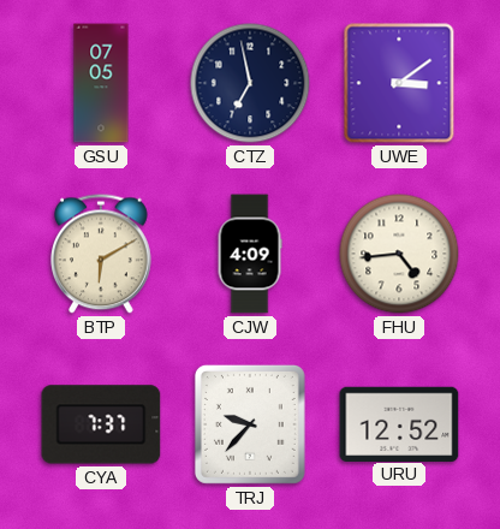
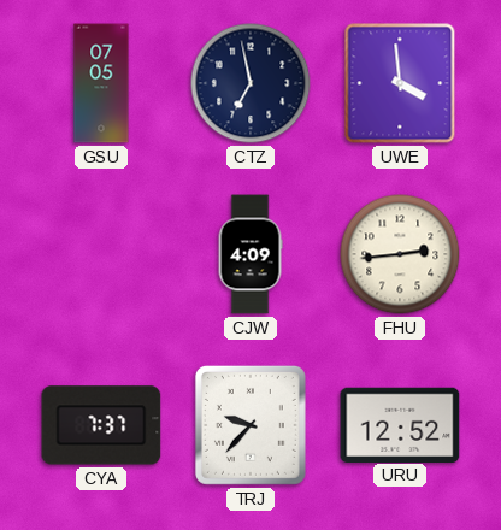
UWE: 3:09 -> 3:59
BTP: 6:10 -> none
FHU: 4:44 -> 2:44
